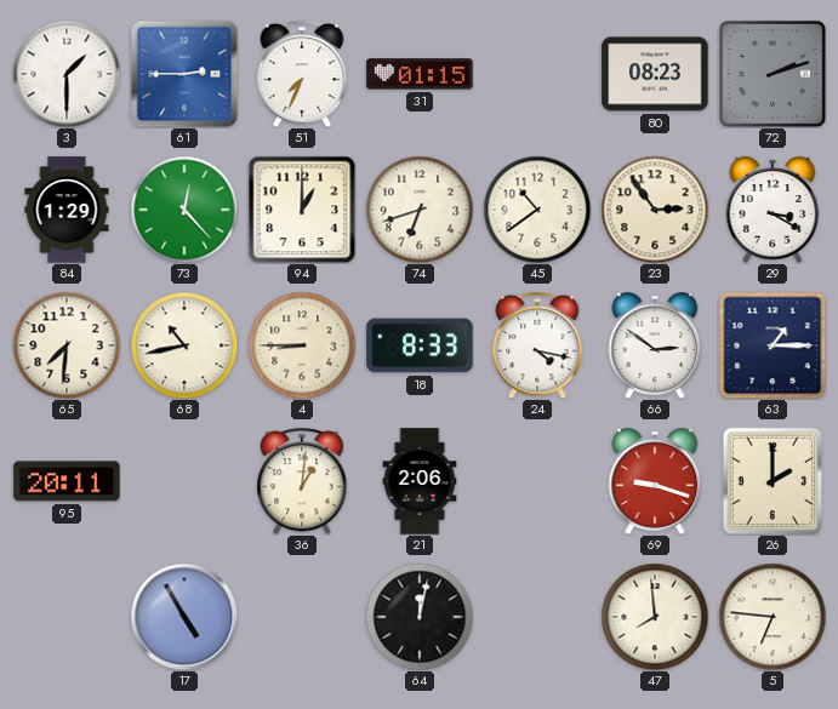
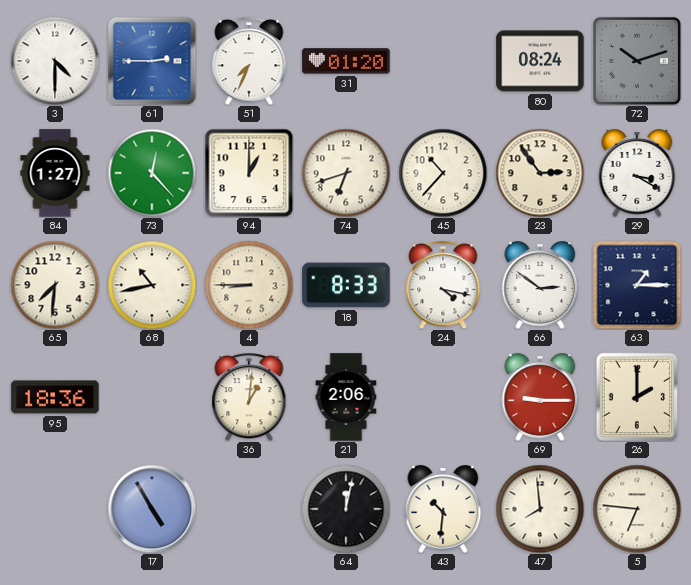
3: 1:30 -> 4:30
31: 01:15 -> 01:20
80: 08:23 -> 08:24
72: 2:12 -> 10:12
84: 1:29 -> 1:27
45: 10:39 -> 10:37
95: 20:11 -> 18:36
69: 9:18 -> 9:15
43: none -> 10:31
